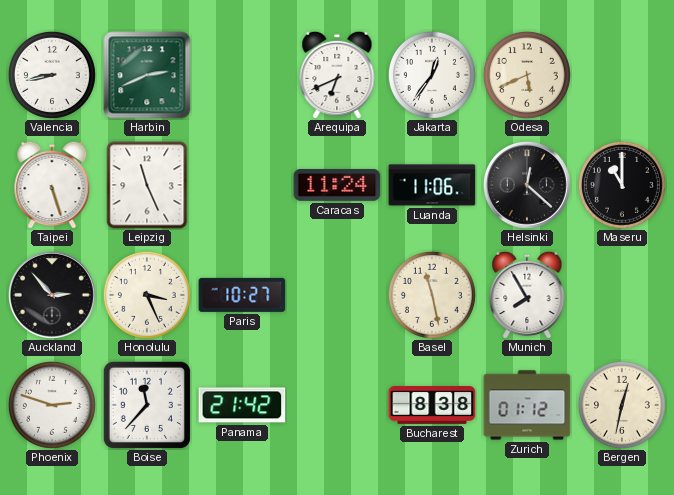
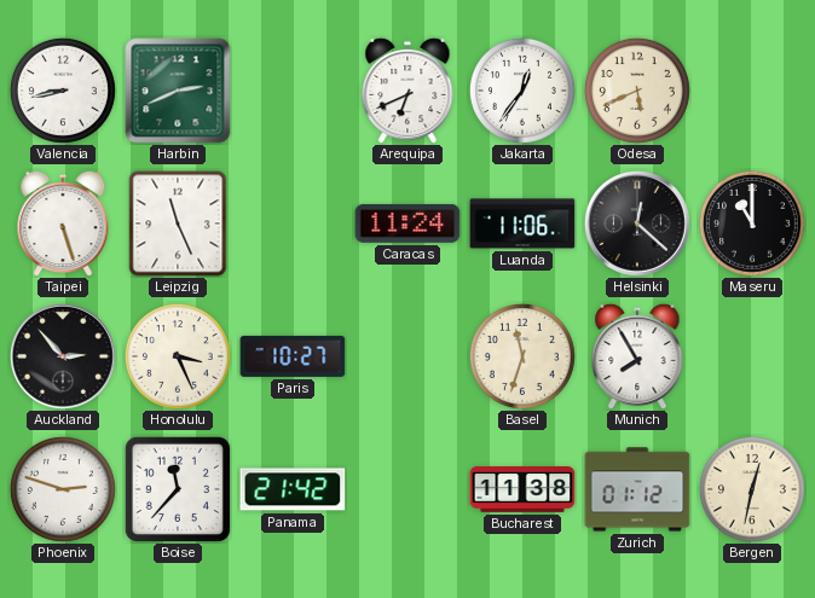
Basel: 11:28 -> 11:33
Bucharest: 8:38 -> 11:38
